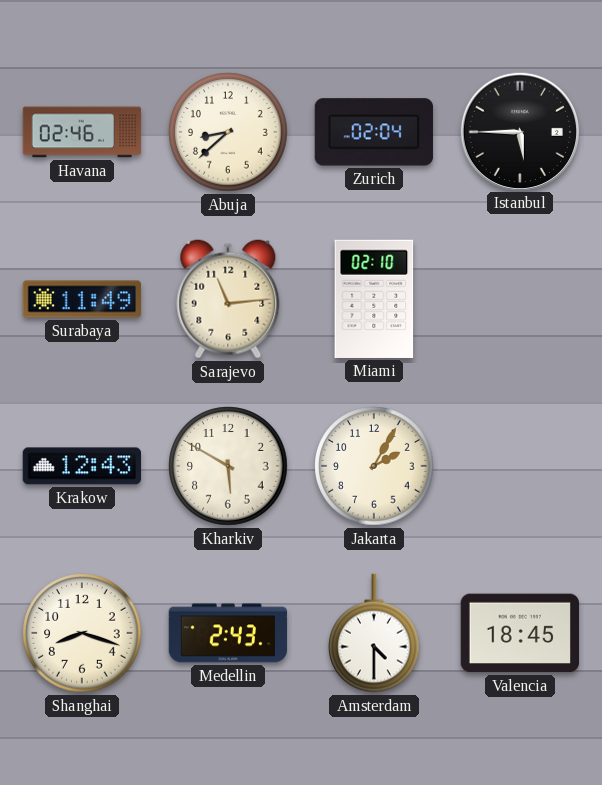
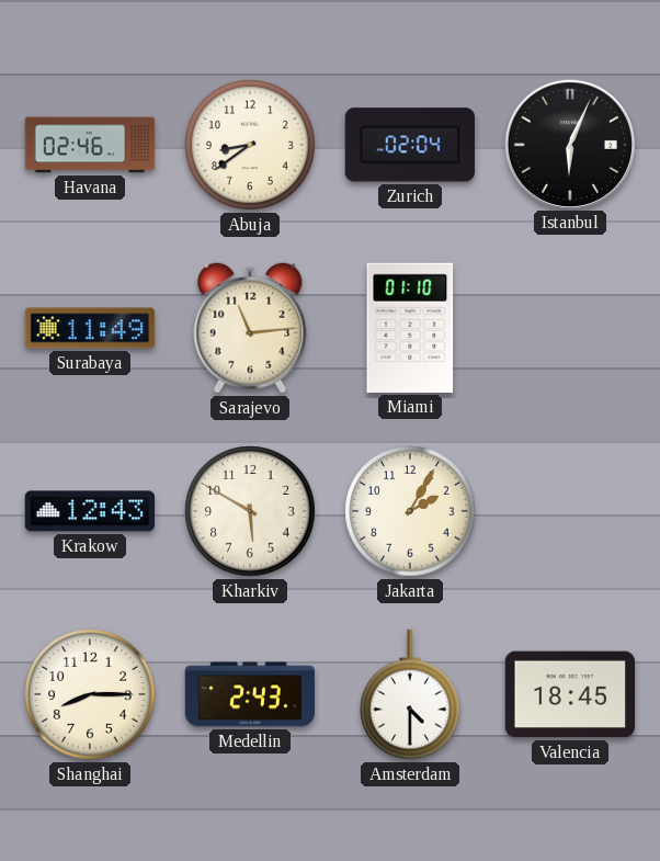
Abuja: 8:38 -> 8:39
Istanbul: 5:45 -> 6:04
Miami: 02:10 -> 01:10
Shanghai: 8:18 -> 8:15
